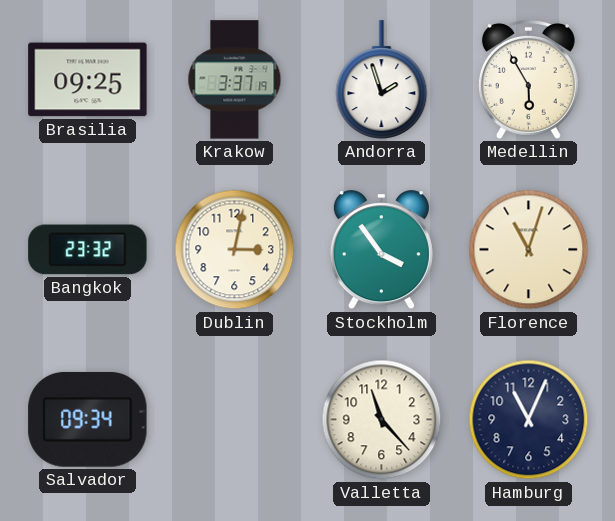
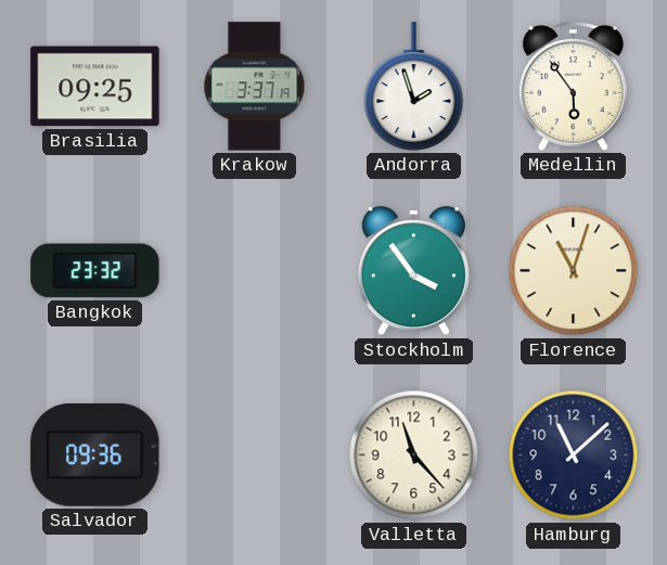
Medellin: 5:55 -> 5:54
Dublin: 3:02 -> none
Salvador: 09:34 -> 09:36
Hamburg: 11:04 -> 11:08
